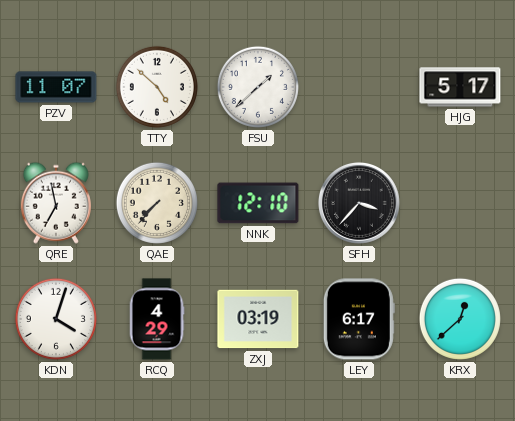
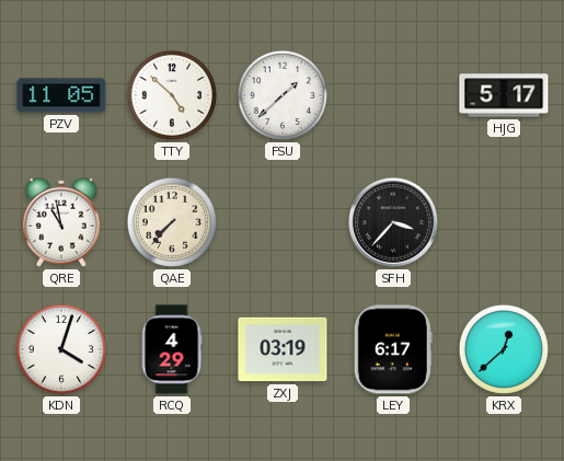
PZV: 11:07 -> 11:05
QRE: 6:58 -> 10:58
NNK: 12:10 -> none
